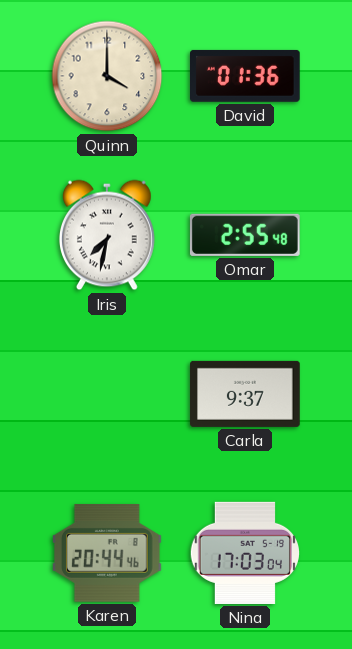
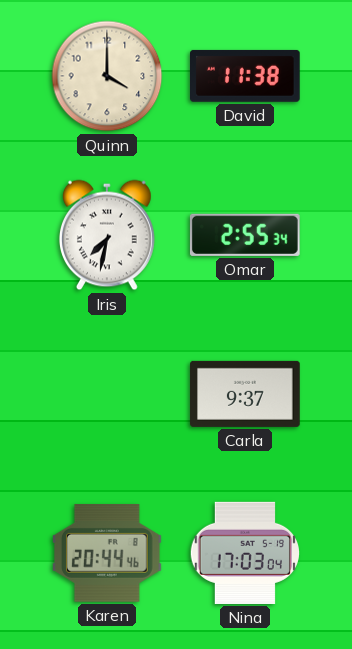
David: 01:36 -> 11:38
Omar: 2:55:48 -> 2:55:34
